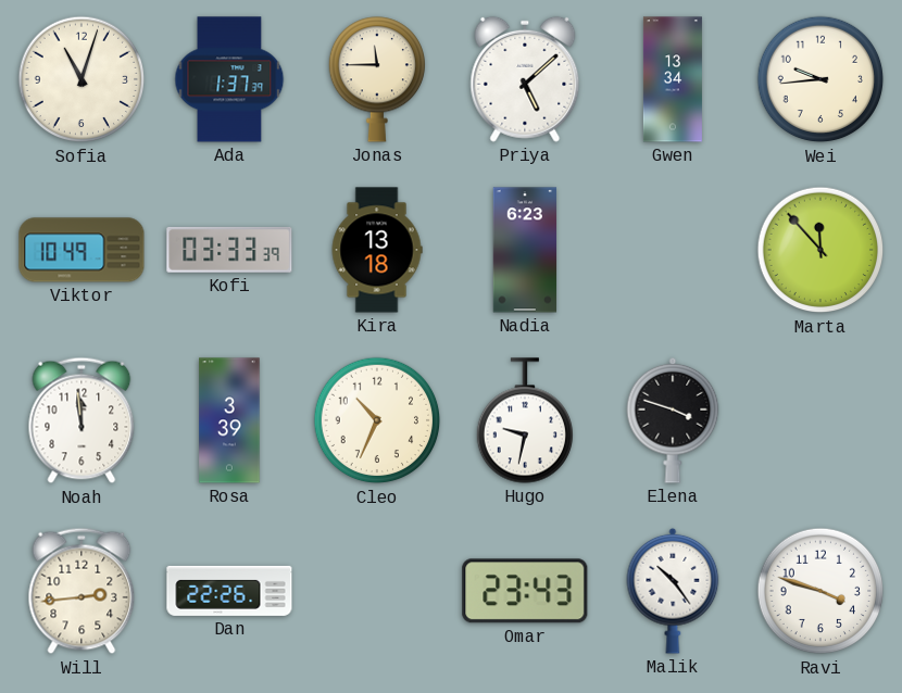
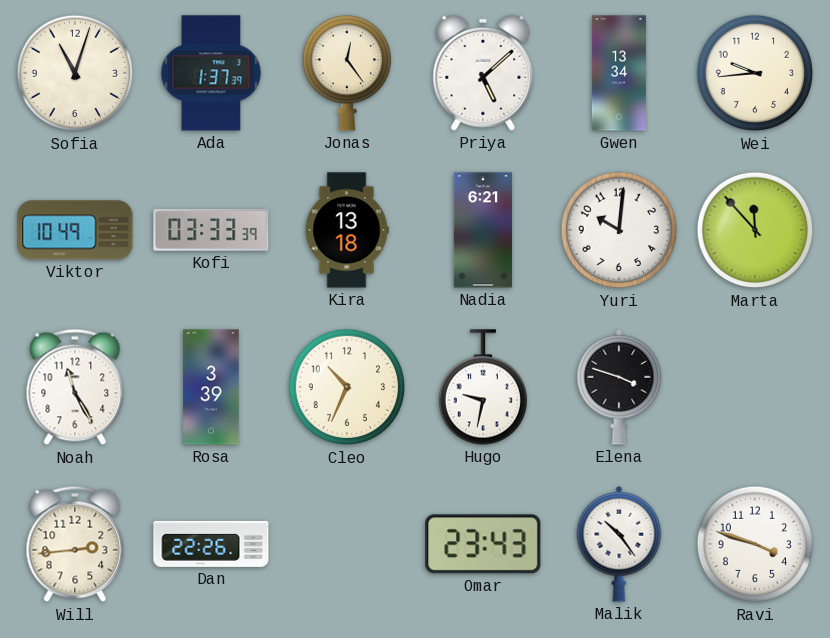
Jonas: 11:45 -> 12:24
Nadia: 6:23 -> 6:21
Yuri: none -> 10:01
Noah: 11:59 -> 11:25
